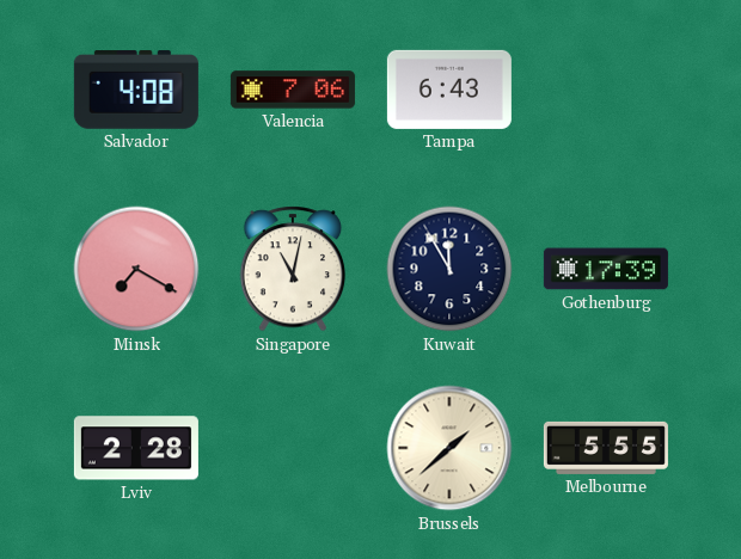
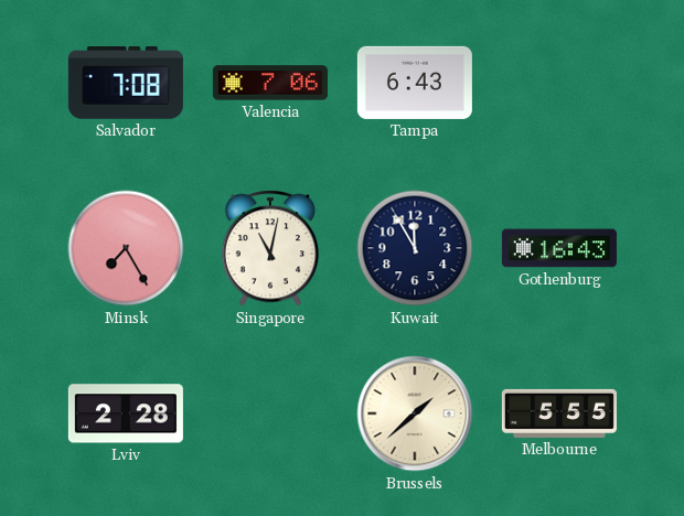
Salvador: 4:08 -> 7:08
Minsk: 7:20 -> 7:25
Gothenburg: 17:39 -> 16:43
